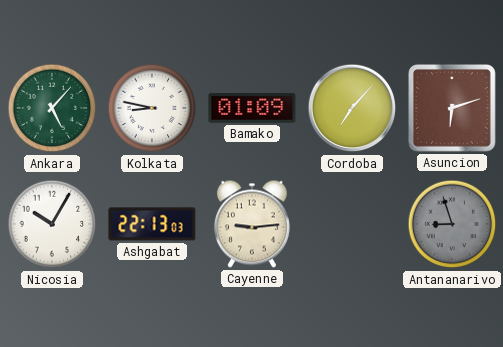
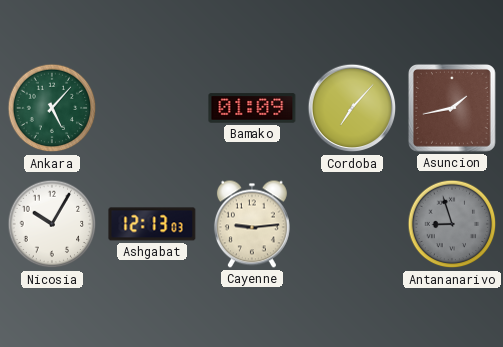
Kolkata: 8:47 -> none
Asuncion: 6:12 -> 1:43
Ashgabat: 22:13 -> 12:13
